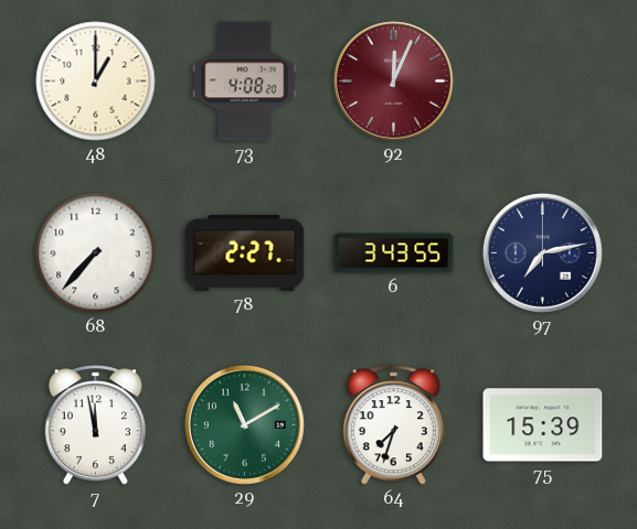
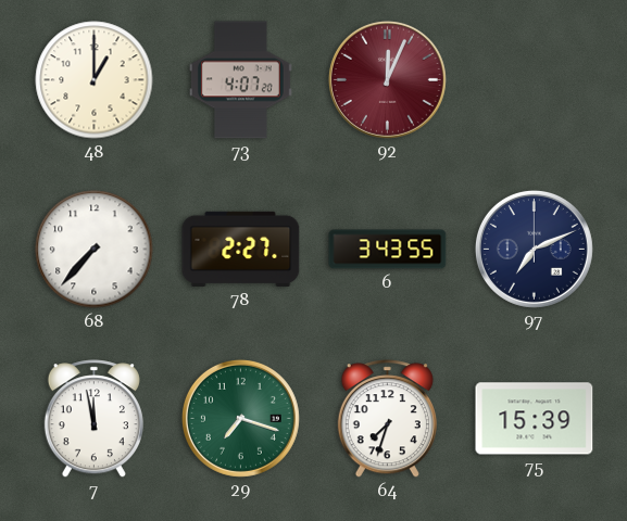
73: 4:08 -> 4:07
97: 7:13 -> 7:11
29: 11:10 -> 7:18
